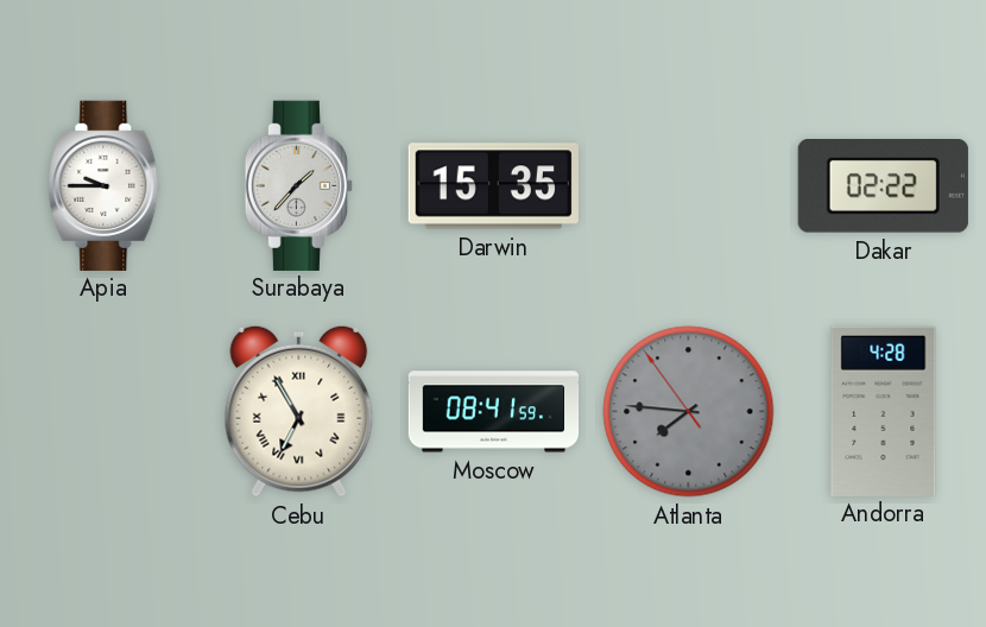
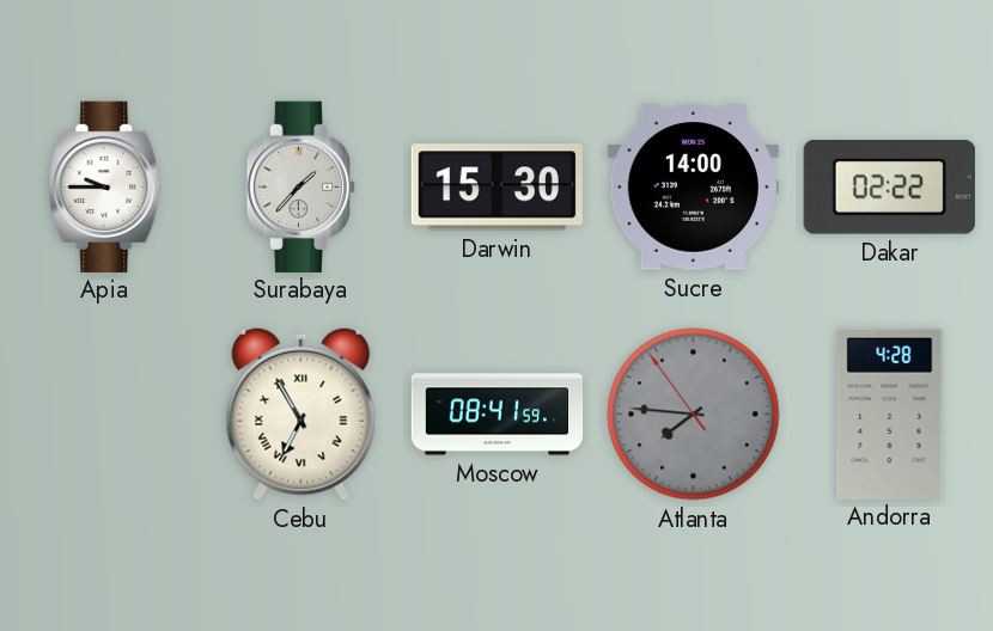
Darwin: 15:35 -> 15:30
Sucre: none -> 14:00
